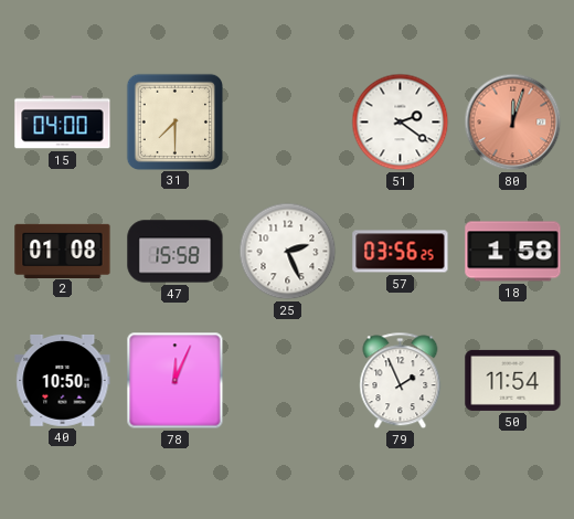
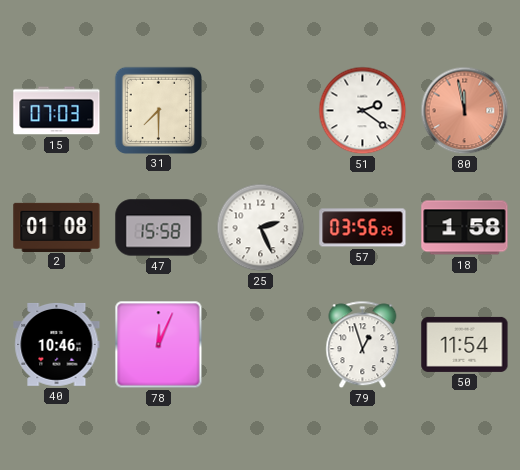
15: 04:00 -> 07:03
80: 12:03 -> 11:58
40: 10:50 -> 10:46
79: 1:56 -> 12:57
